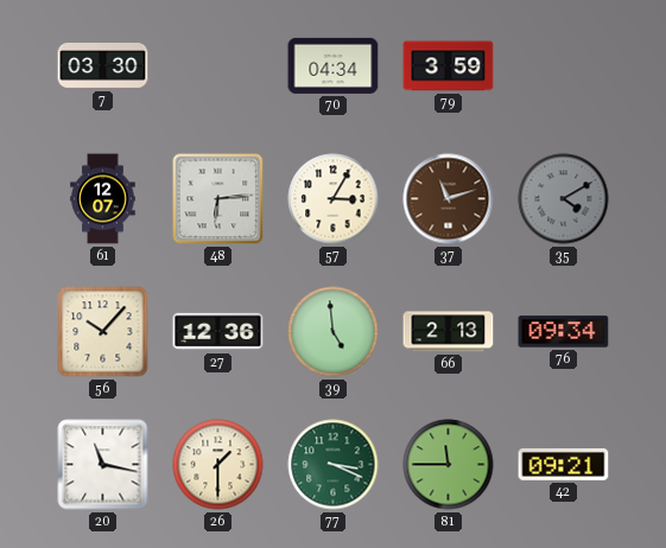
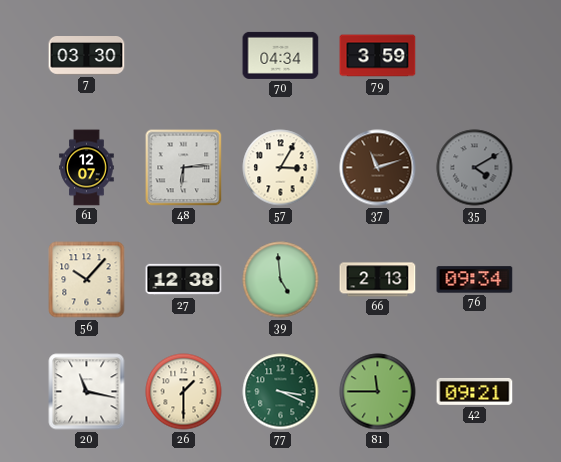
27: 12:36 -> 12:38
